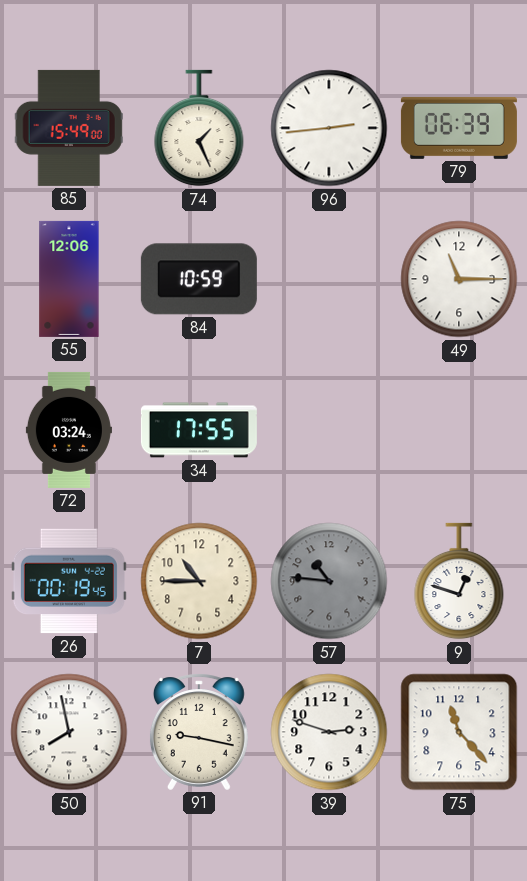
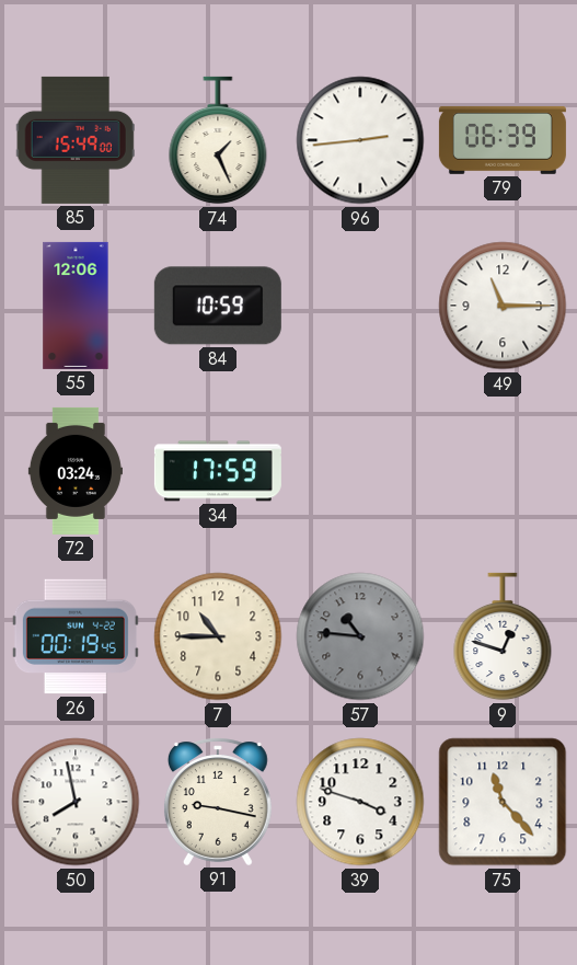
34: 17:55 -> 17:59
39: 2:48 -> 3:48
